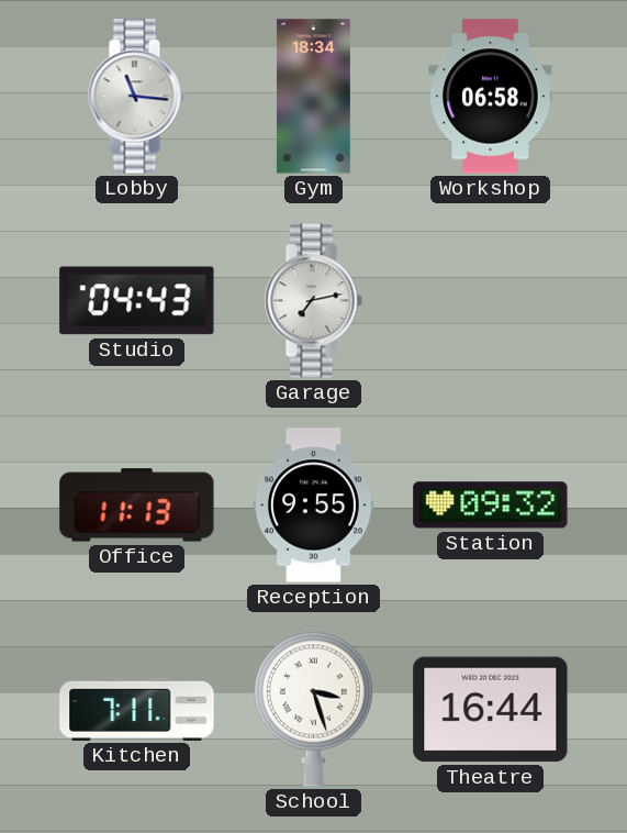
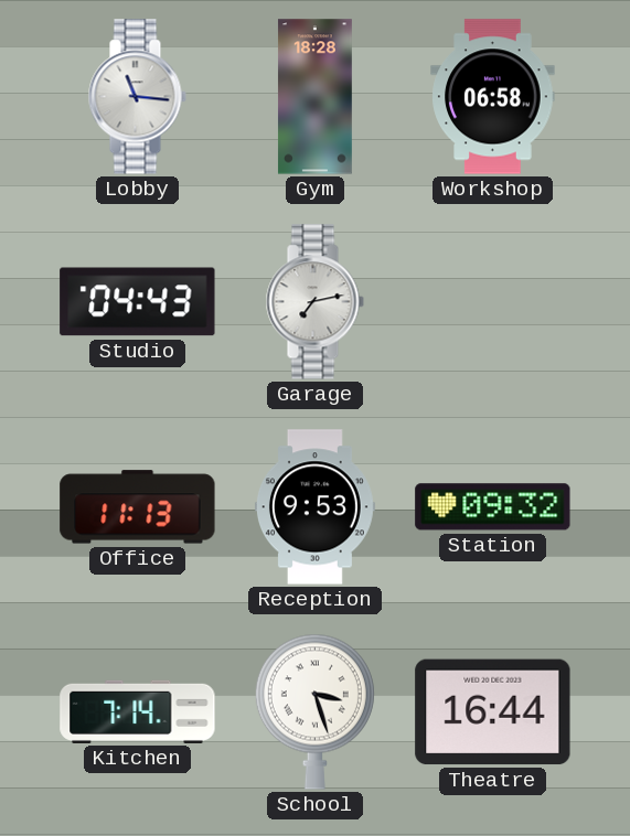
Gym: 18:34 -> 18:28
Reception: 9:55 -> 9:53
Kitchen: 7:11 -> 7:14
